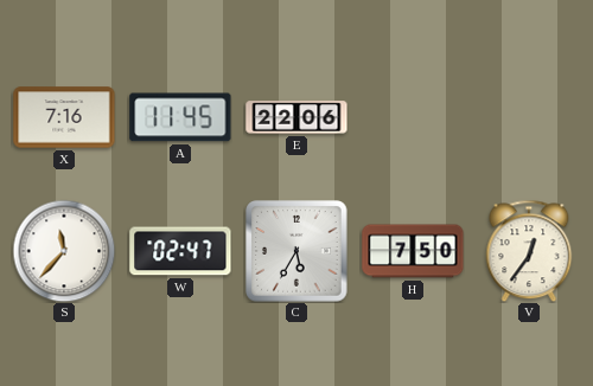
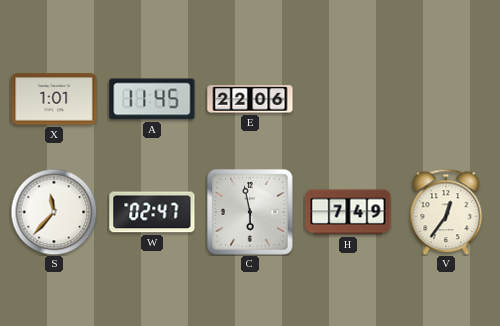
X: 7:16 -> 1:01
C: 5:35 -> 5:58
H: 7:50 -> 7:49
